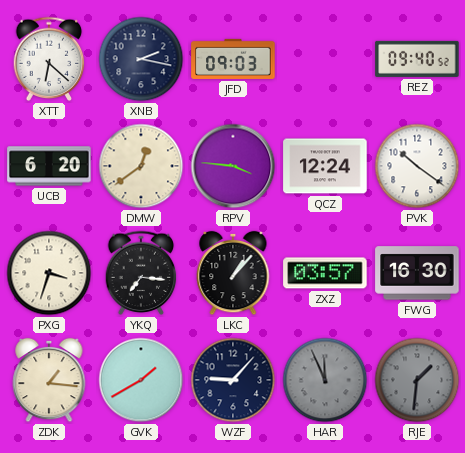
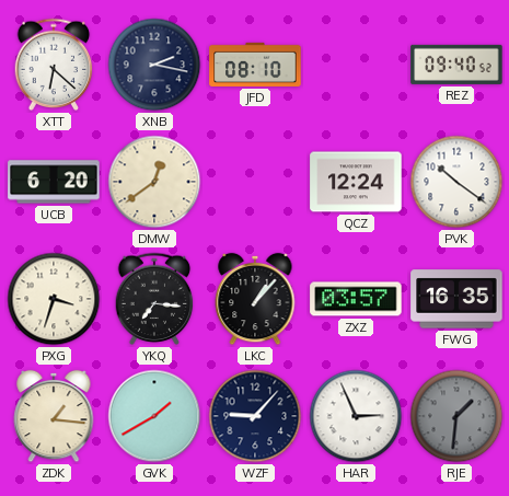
JFD: 09:03 -> 08:10
RPV: 3:46 -> none
FWG: 16:30 -> 16:35
HAR: 11:56 -> 2:56
HAR dial: grey -> white
